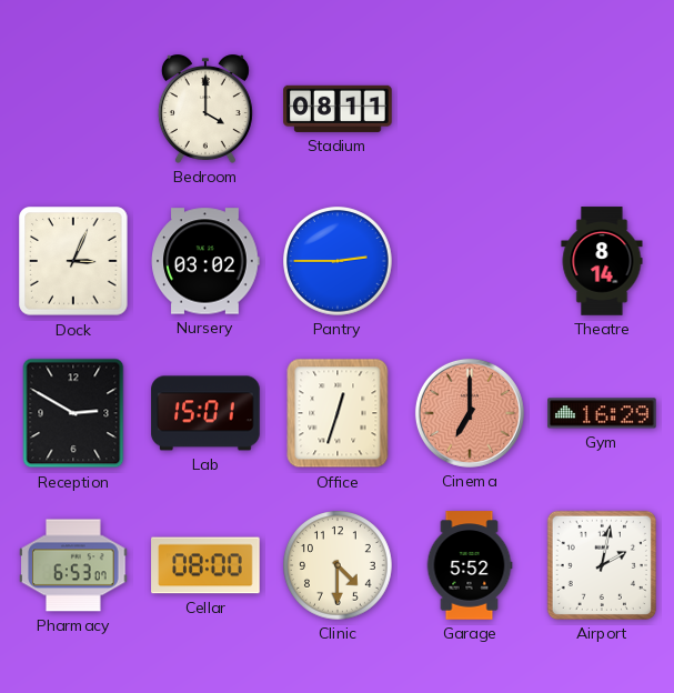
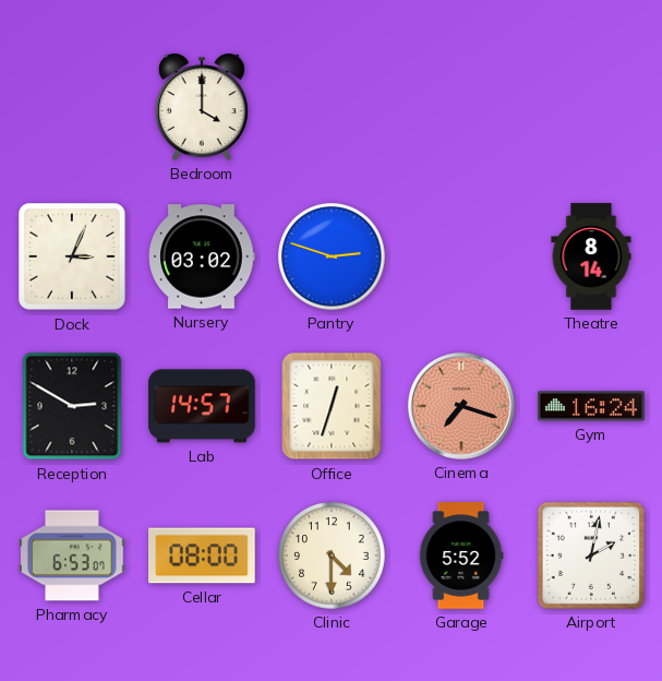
Stadium: 08:11 -> none
Pantry: 2:45 -> 2:48
Lab: 15:01 -> 14:57
Cinema: 7:00 -> 7:18
Gym: 16:29 -> 16:24
